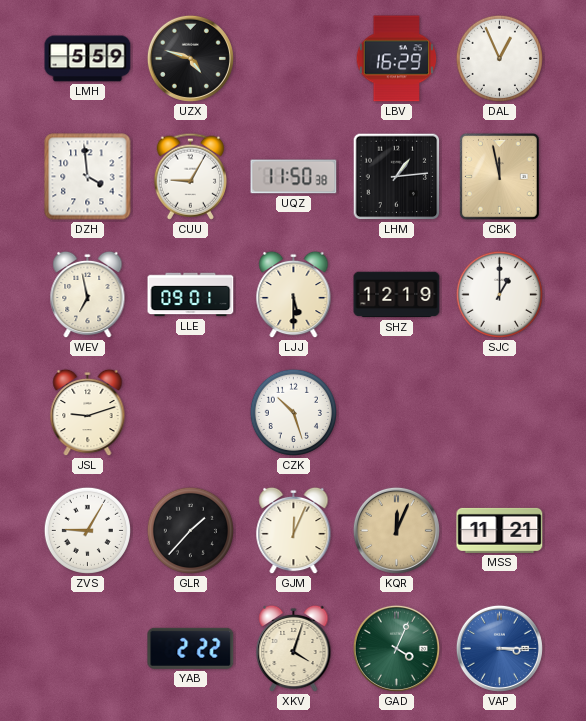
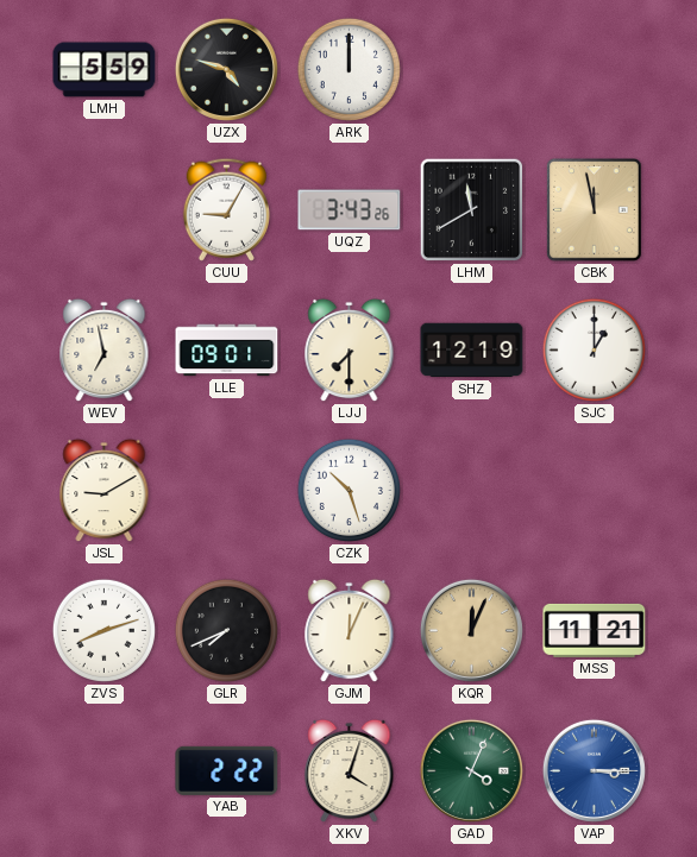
ARK: none -> 12:00
LBV: 16:29 -> none
DAL: 12:56 -> none
DZH: 3:59 -> none
UQZ: 11:50 -> 3:43
LHM: 1:14 -> 11:40
LJJ: 5:30 -> 7:30
JSL: 9:12 -> 9:10
ZVS: 9:05 -> 8:12
GLR: 1:37 -> 7:41
